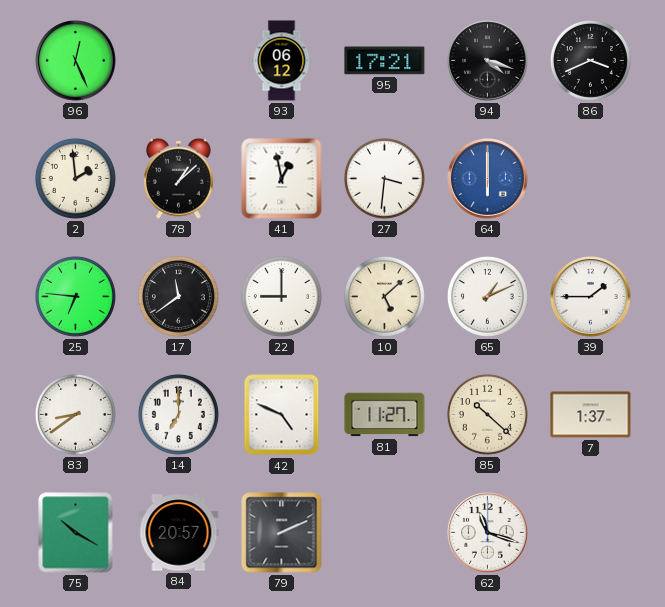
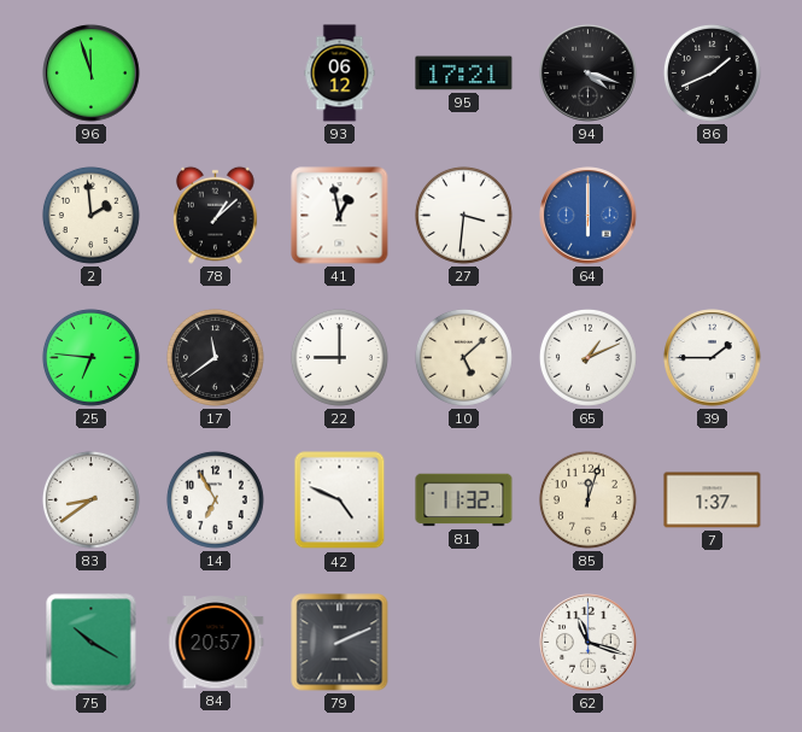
96: 12:26 -> 11:57
86: 3:41 -> 1:41
14: 7:00 -> 6:55
81: 11:27 -> 11:32
85: 10:22 -> 12:03
